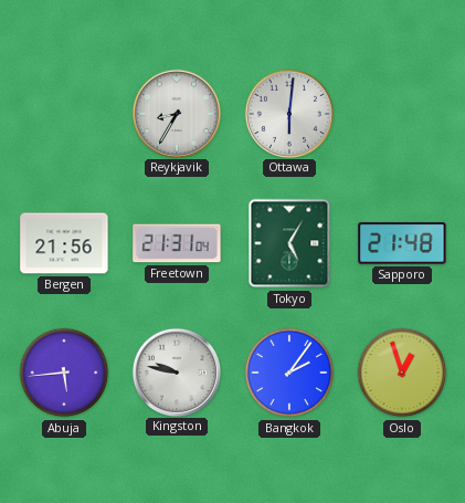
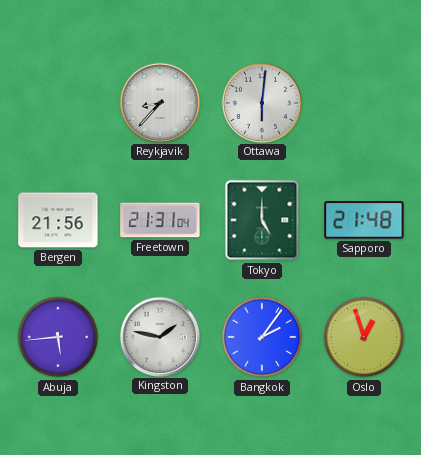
Reykjavik: 8:35 -> 8:37
Tokyo: 5:05 -> 5:00
Kingston: 9:47 -> 1:47
